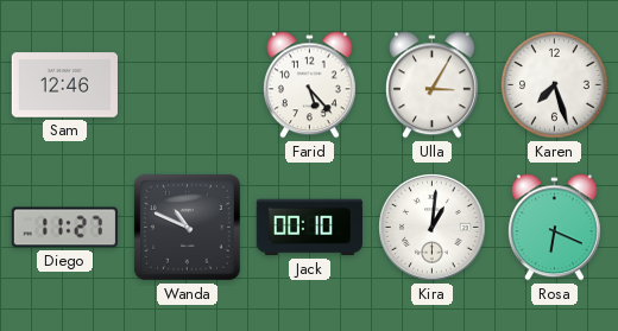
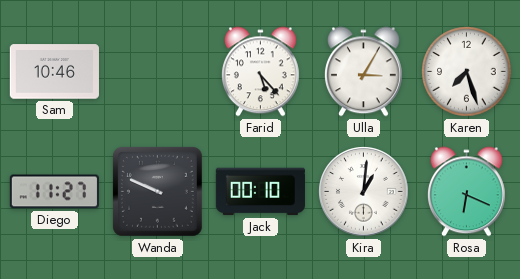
Sam: 12:46 -> 10:46
Wanda: 10:49 -> 9:49
